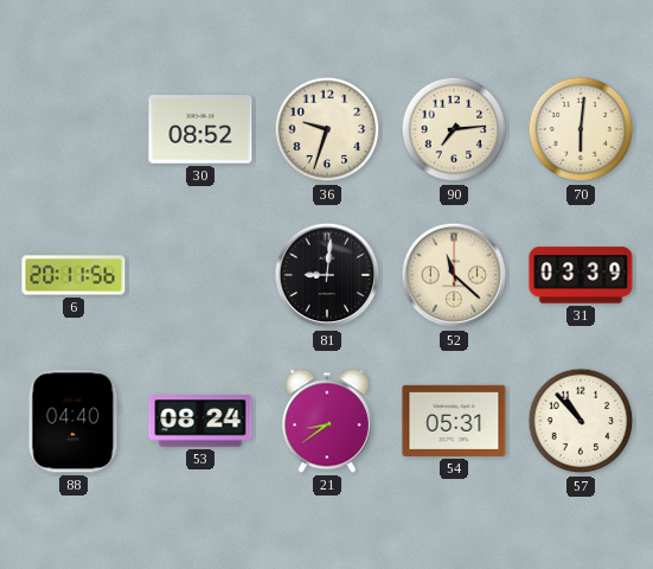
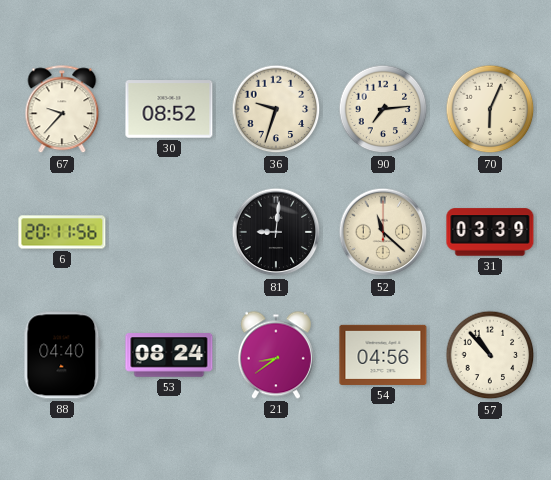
67: none -> 9:37
70: 6:01 -> 6:04
54: 05:31 -> 04:56
